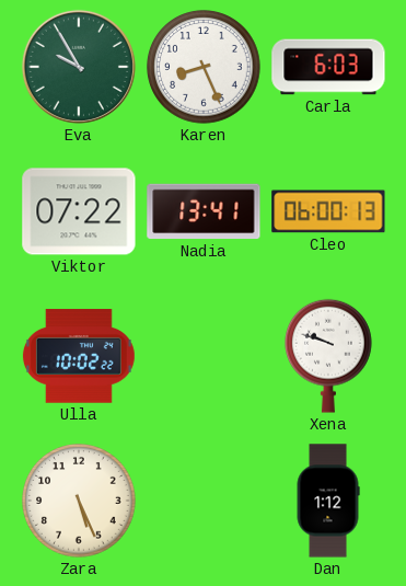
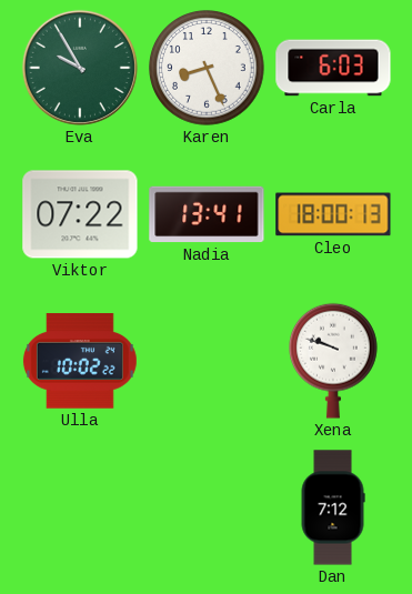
Cleo: 06:00 -> 18:00
Zara: 5:26 -> none
Dan: 1:12 -> 7:12
